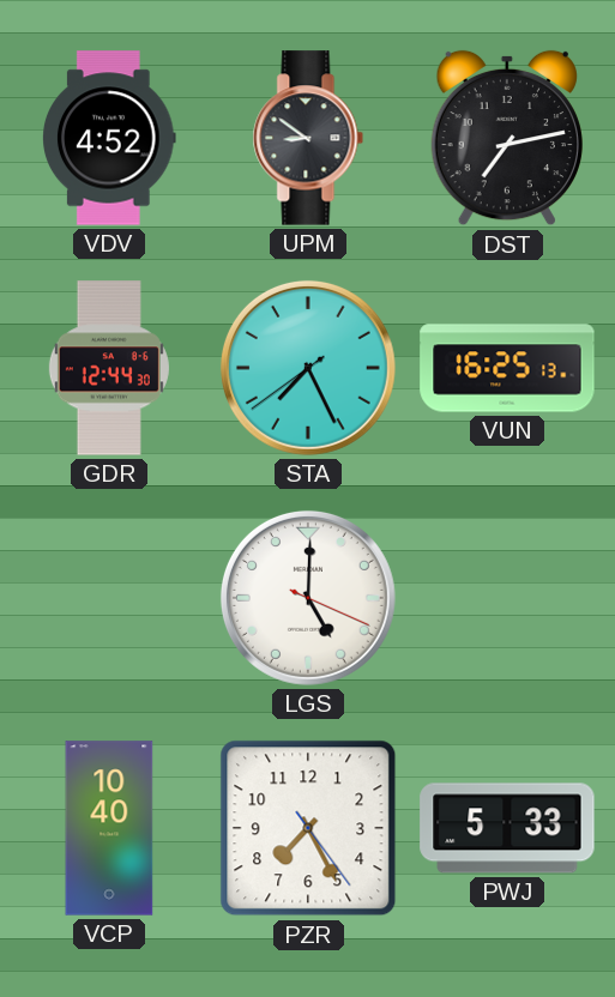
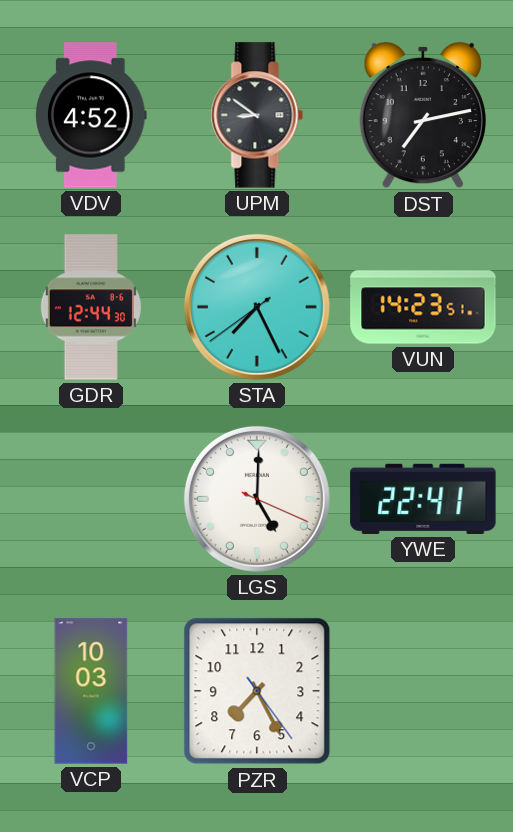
VUN: 16:25 -> 14:23
YWE: none -> 22:41
VCP: 10:40 -> 10:03
PWJ: 5:33 -> none
